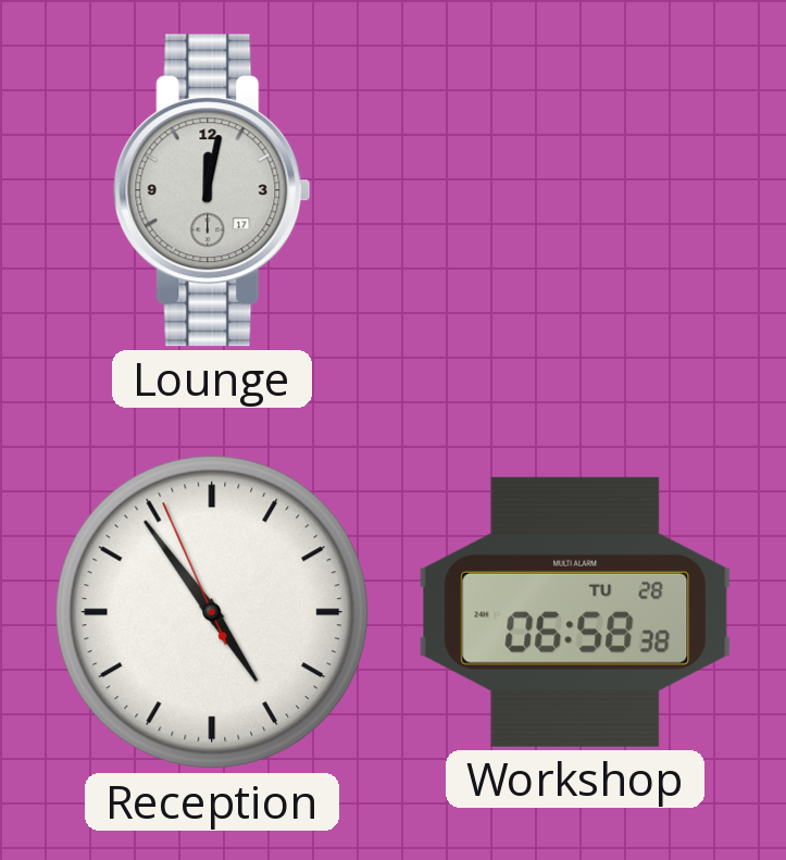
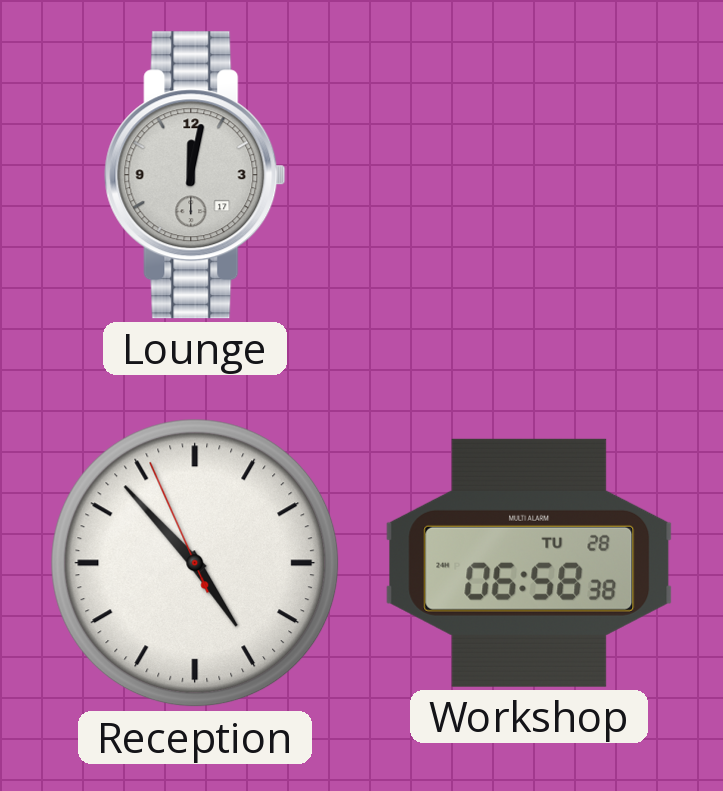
Reception: 4:53 -> 4:52
